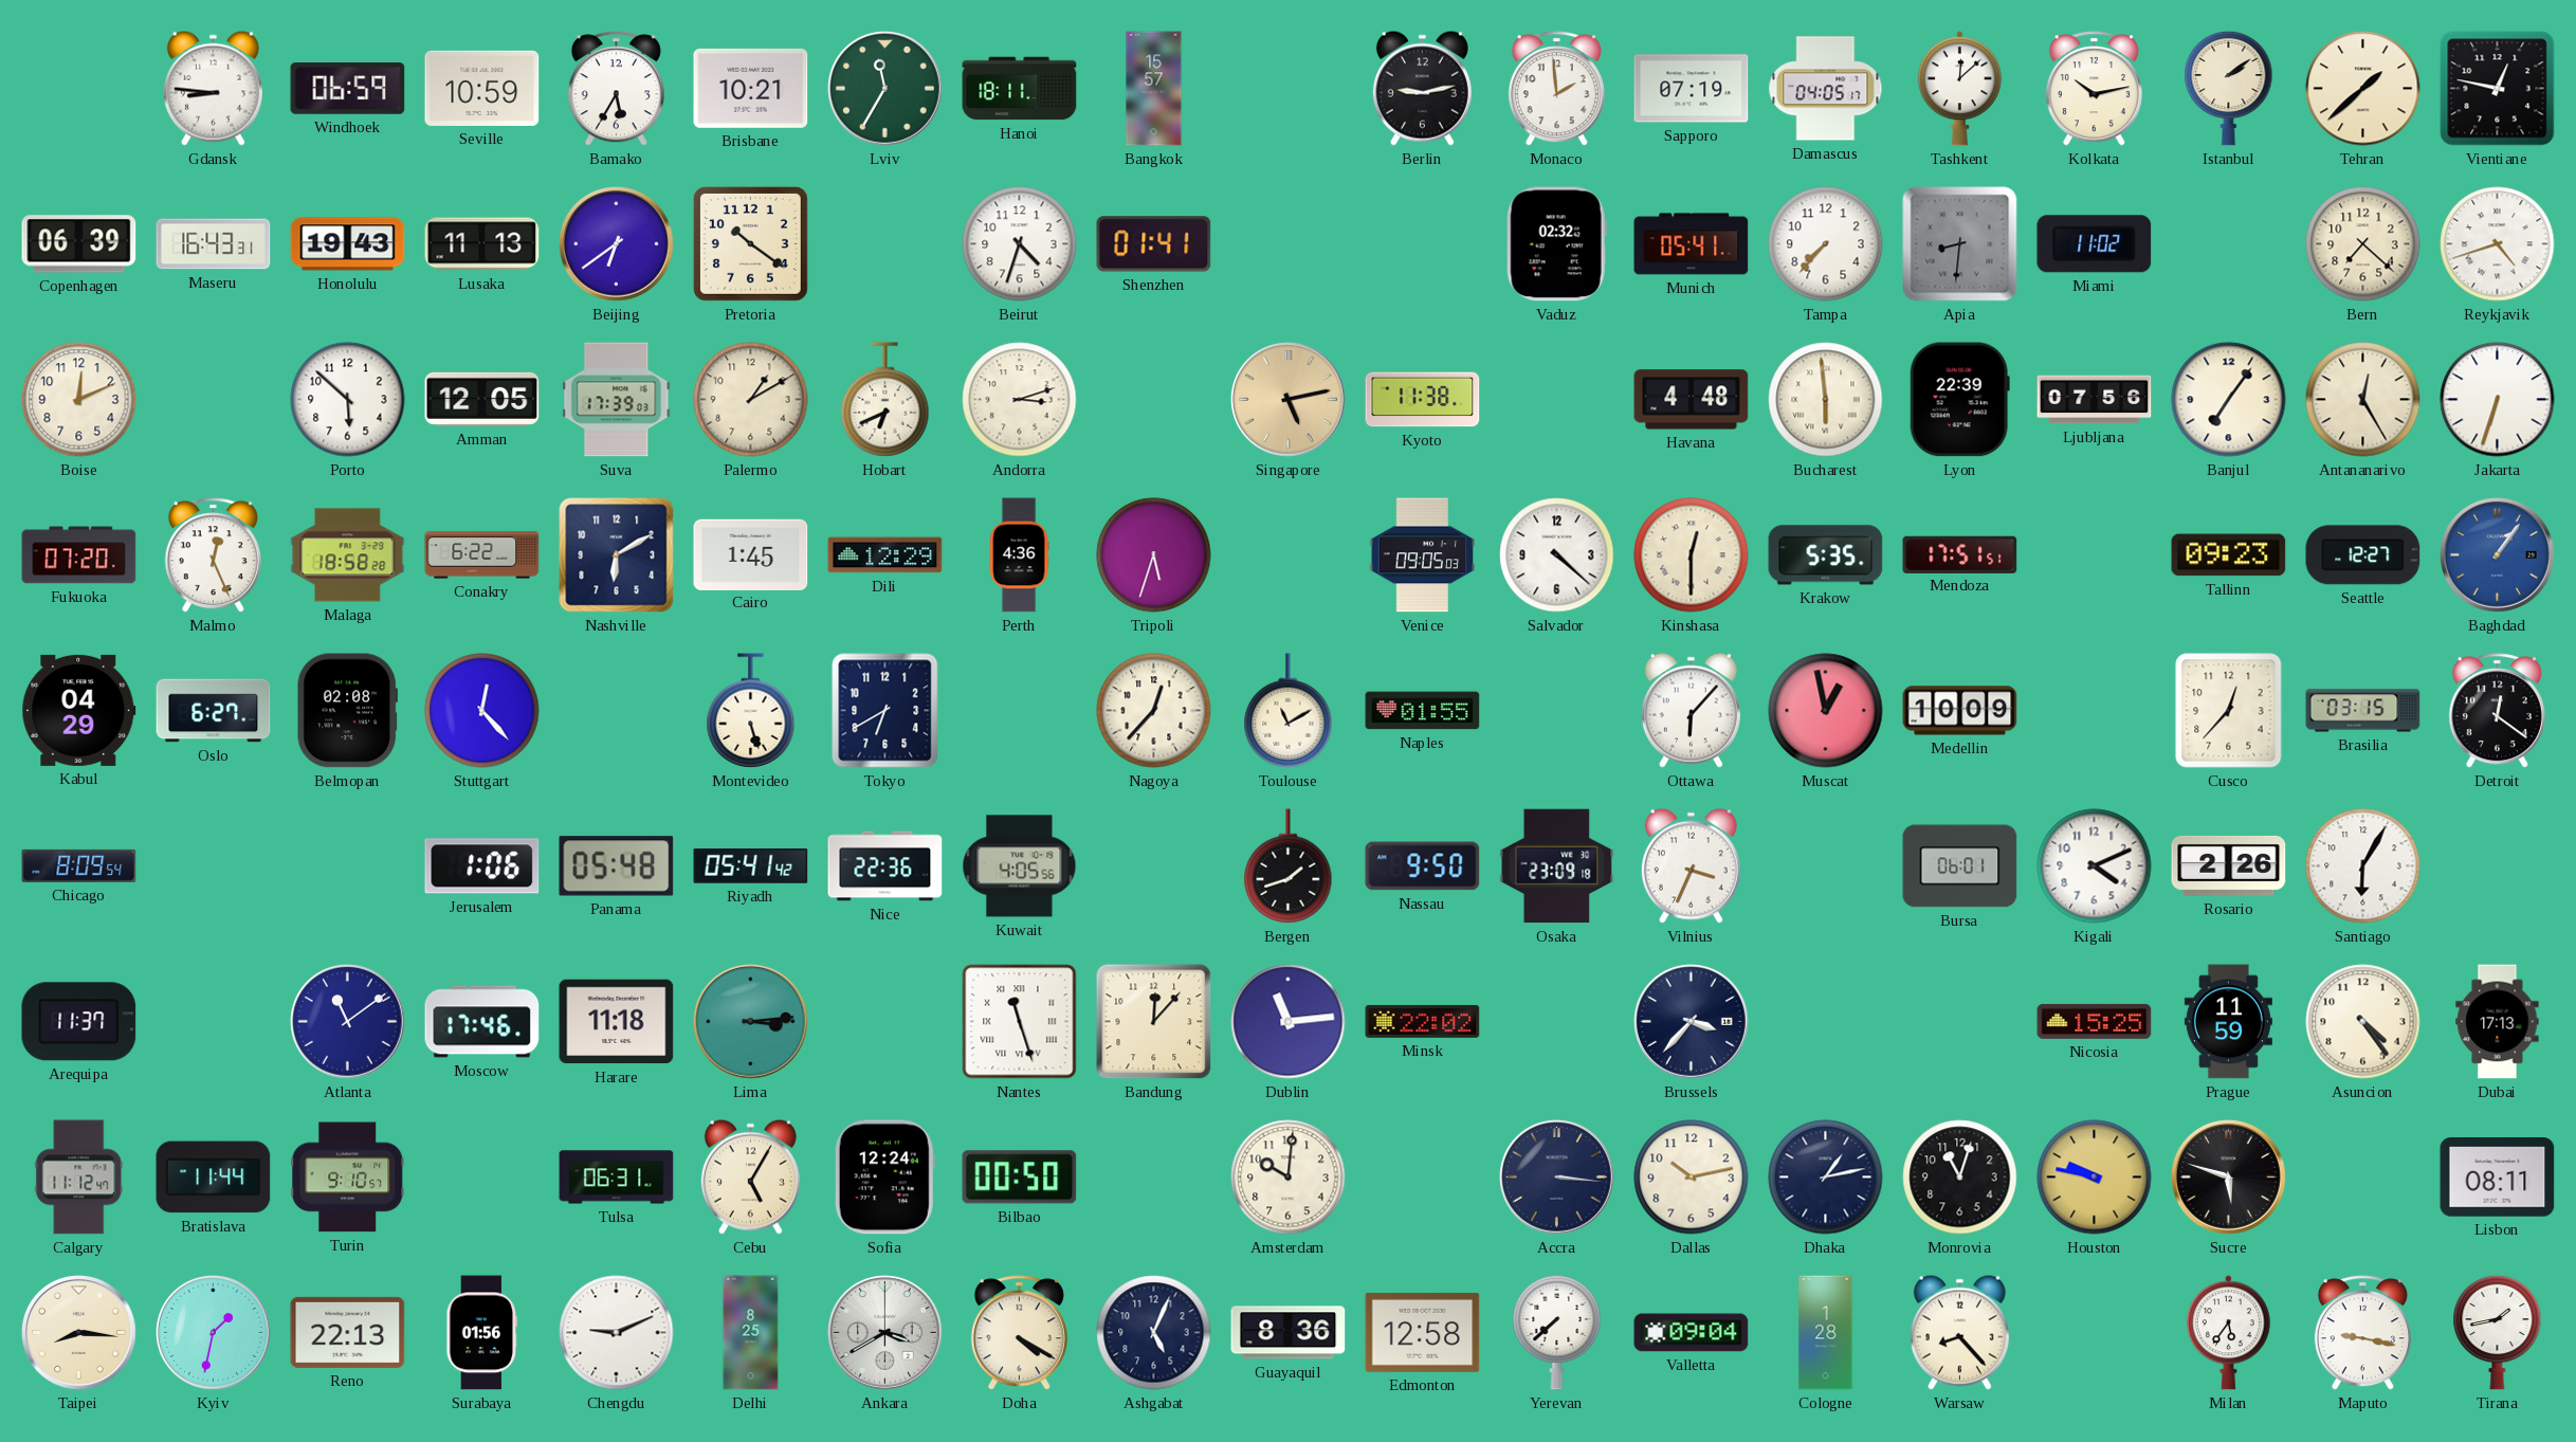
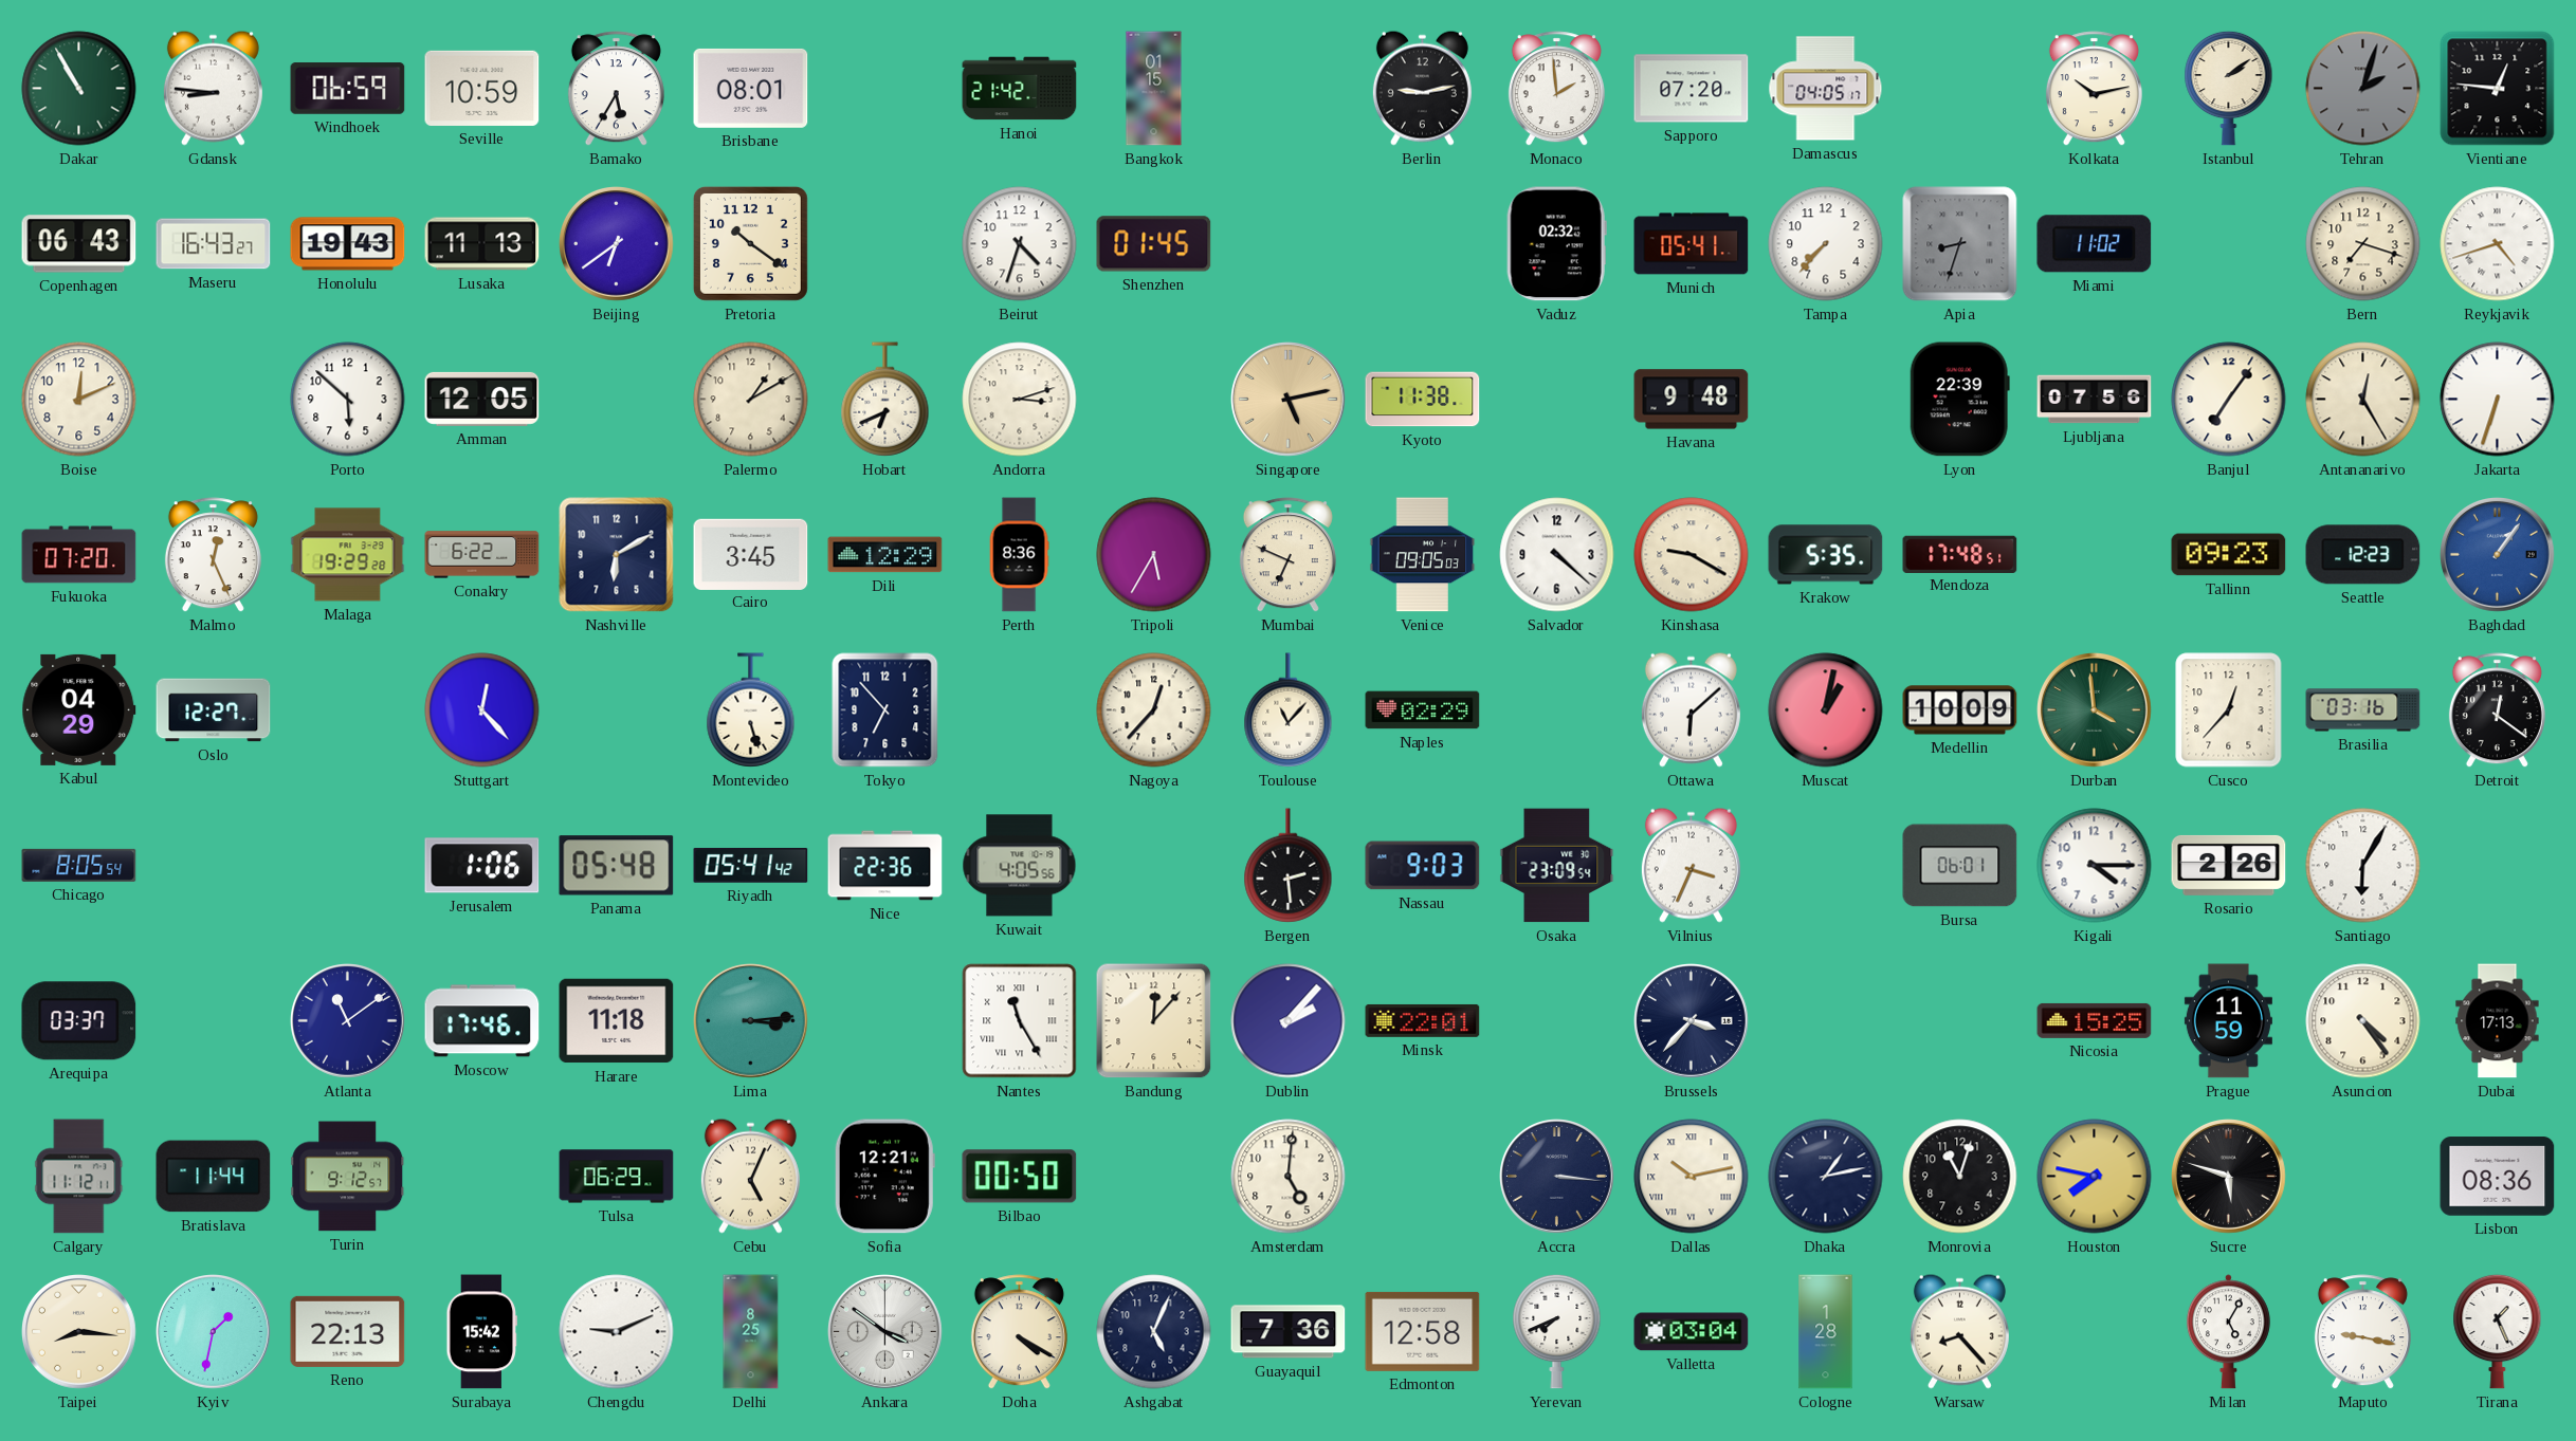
Dakar: none -> 10:55
Brisbane: 10:21 -> 08:01
Lviv: 11:35 -> none
Hanoi: 18:11 -> 21:42
Bangkok: 15:57 -> 01:15
Sapporo: 07:19 -> 07:20
Tashkent: 12:08 -> none
Tehran: 1:38 -> 2:03
Tehran dial: cream -> grey
Vientiane: 12:47 -> 12:46
Copenhagen: 06:39 -> 06:43
Maseru: 16:43:31 -> 16:43:27
Shenzhen: 01:41 -> 01:45
Apia: 8:31 -> 8:33
Bern: 7:22 -> 7:18
Suva: 17:39 -> none
Havana: 4:48 -> 9:48
Bucharest: 5:59 -> none
Malaga: 18:58 -> 19:29
Cairo: 1:45 -> 3:45
Perth: 4:36 -> 8:36
Tripoli: 5:33 -> 5:35
Mumbai: none -> 6:49
Kinshasa: 12:30 -> 9:20
Mendoza: 17:51 -> 17:48
Seattle: 12:27 -> 12:23
Oslo: 6:27 -> 12:27
Belmopan: 02:08 -> none
Tokyo: 6:40 -> 6:53
Toulouse: 11:10 -> 11:07
Naples: 01:55 -> 02:29
Ottawa: 6:07 -> 6:08
Muscat: 12:58 -> 1:02
Durban: none -> 3:59
Brasilia: 03:15 -> 03:16
Chicago: 8:09 -> 8:05
Bergen: 1:42 -> 2:29
Nassau: 9:50 -> 9:03
Osaka: 23:09:18 -> 23:09:54
Kigali: 4:11 -> 4:15
Arequipa: 11:37 -> 03:37
Nantes: 11:27 -> 11:25
Dublin: 11:14 -> 2:07
Minsk: 22:02 -> 22:01
Calgary: 11:12:47 -> 11:12:11
Turin: 9:10 -> 9:12
Tulsa: 06:31 -> 06:29
Cebu: 5:05 -> 5:04
Sofia: 12:24 -> 12:21
Amsterdam: 10:01 -> 5:01
Dallas numerals: Arabic -> Roman
Houston: 9:47 -> 7:47
Lisbon: 08:11 -> 08:36
Surabaya: 01:56 -> 15:42
Ankara: 3:40 -> 3:51
Guayaquil: 8:36 -> 7:36
Yerevan: 7:38 -> 7:41
Valletta: 09:04 -> 03:04
Milan: 5:36 -> 5:05
Tirana: 1:43 -> 1:26
